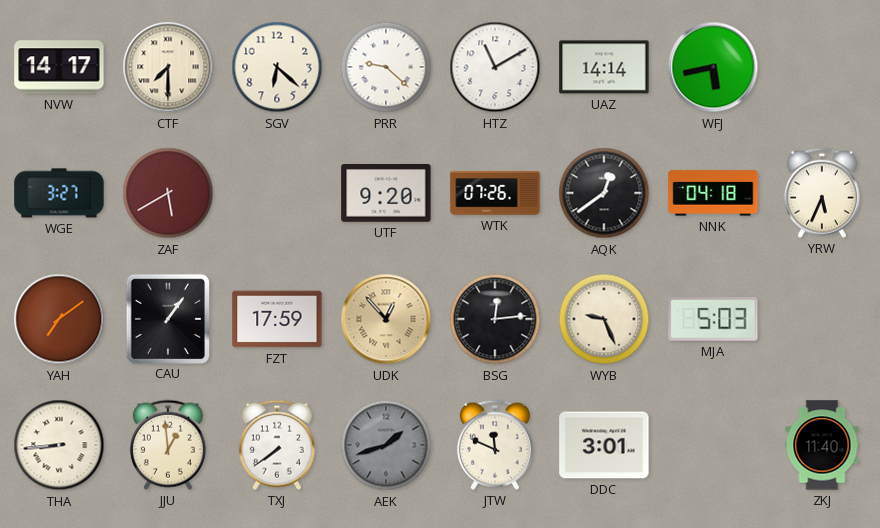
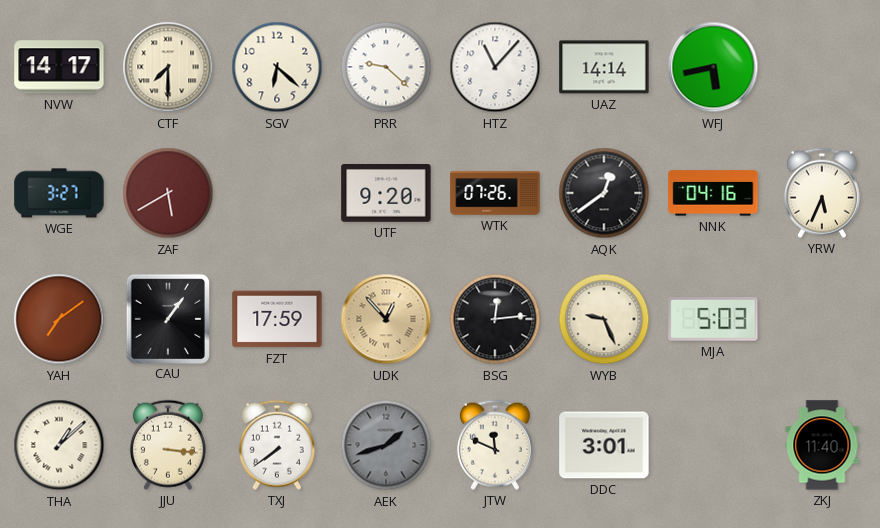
HTZ: 11:10 -> 11:07
NNK: 04:18 -> 04:16
THA: 8:44 -> 1:08
JJU: 12:59 -> 3:16
